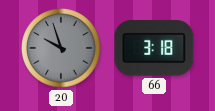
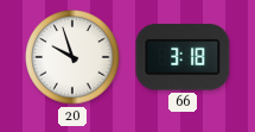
20 dial: grey -> white
